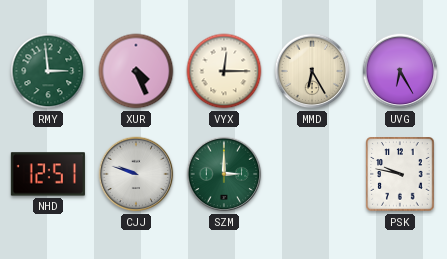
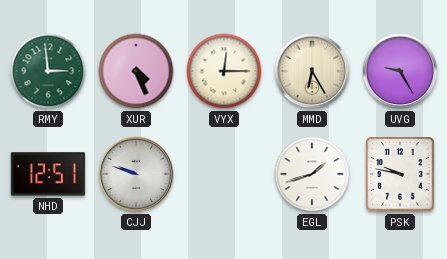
UVG: 6:25 -> 9:25
SZM: 3:00 -> none
EGL: none -> 1:42
